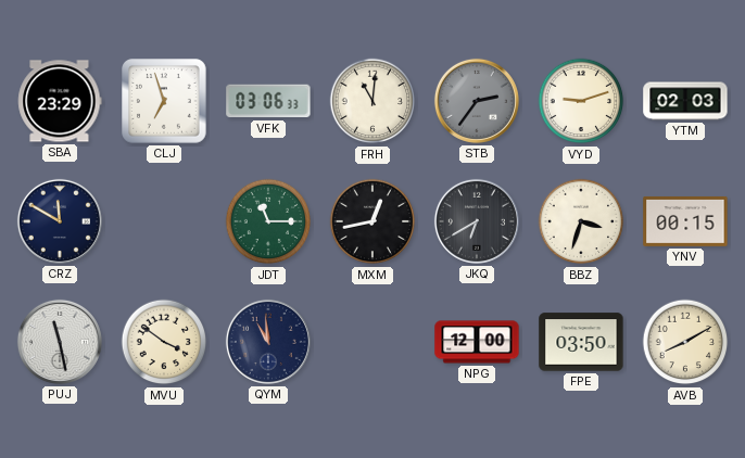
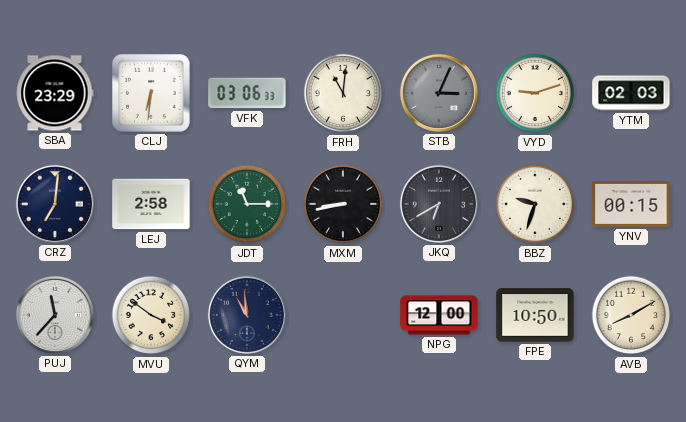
CLJ: 6:57 -> 6:31
STB: 2:36 -> 3:04
CRZ: 11:50 -> 7:01
LEJ: none -> 2:58
MXM: 12:43 -> 8:43
BBZ: 3:33 -> 9:33
PUJ: 11:28 -> 11:37
FPE: 03:50 -> 10:50
